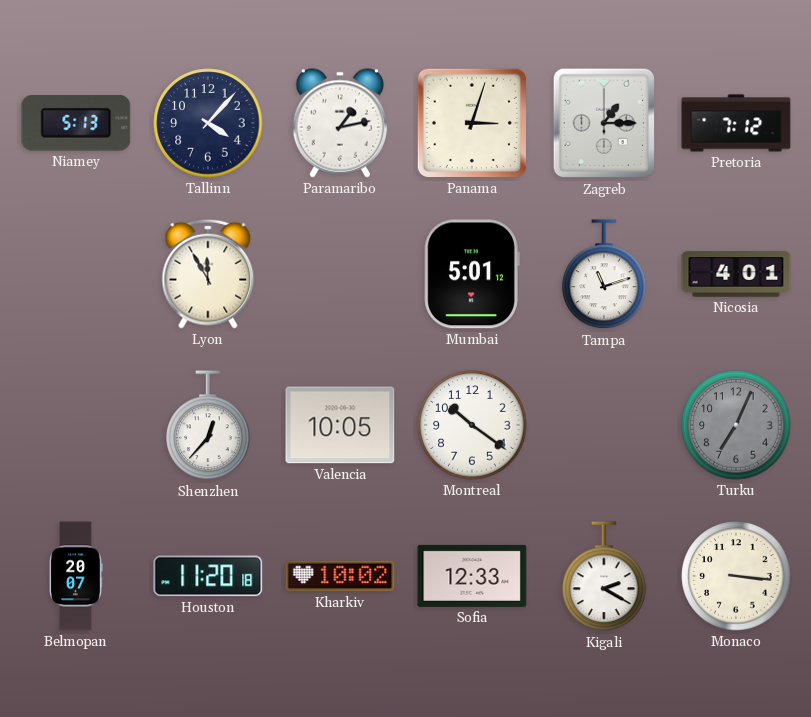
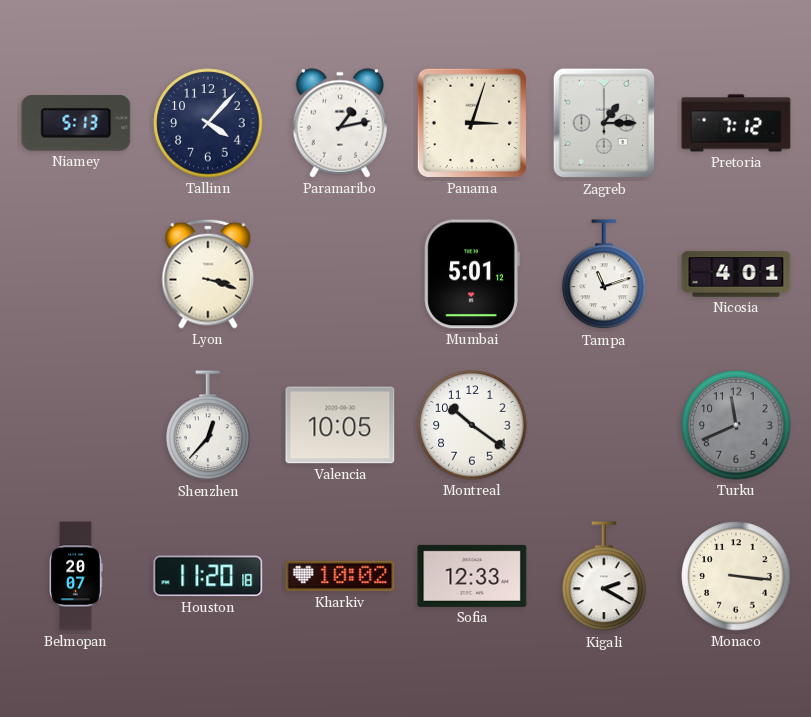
Lyon: 11:55 -> 3:18
Turku: 7:04 -> 11:41
